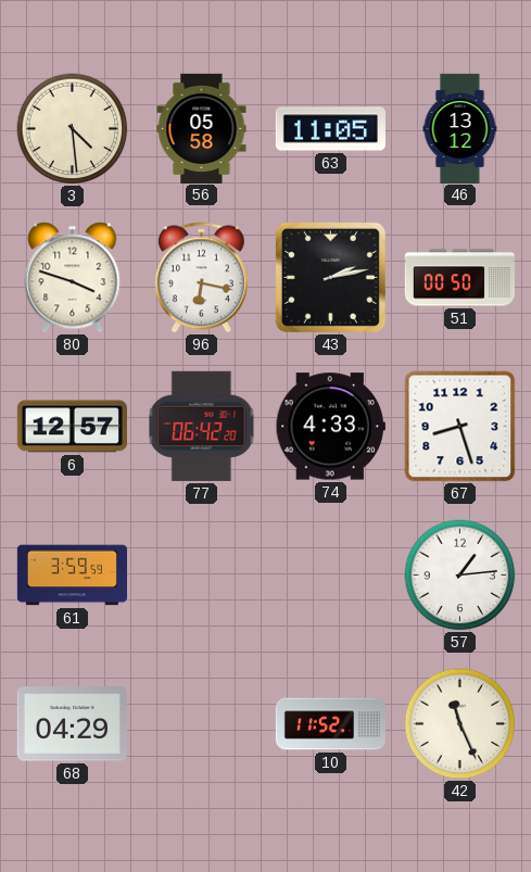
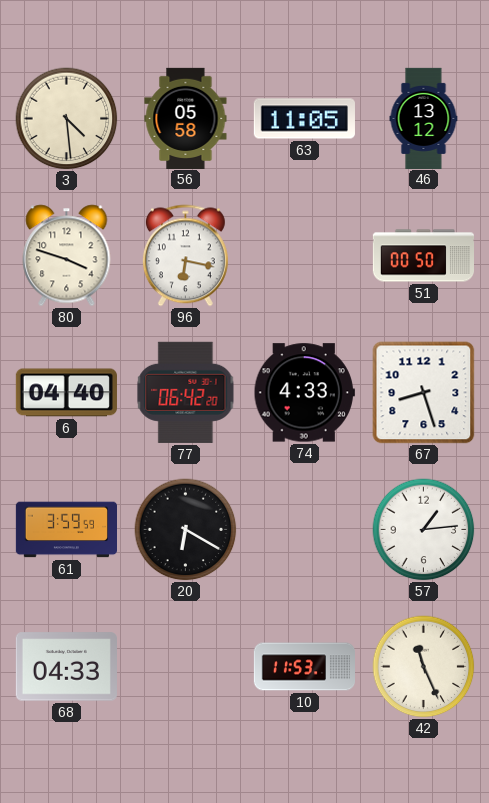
43: 2:13 -> none
6: 12:57 -> 04:40
20: none -> 6:20
68: 04:29 -> 04:33
10: 11:52 -> 11:53
